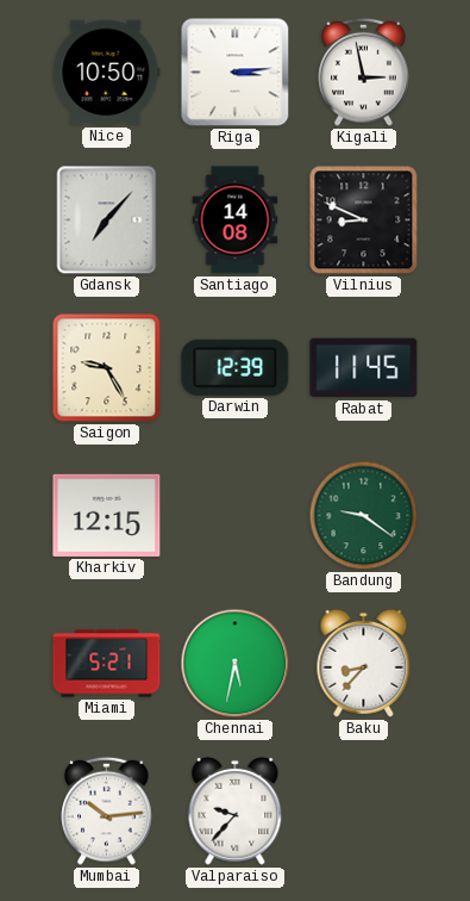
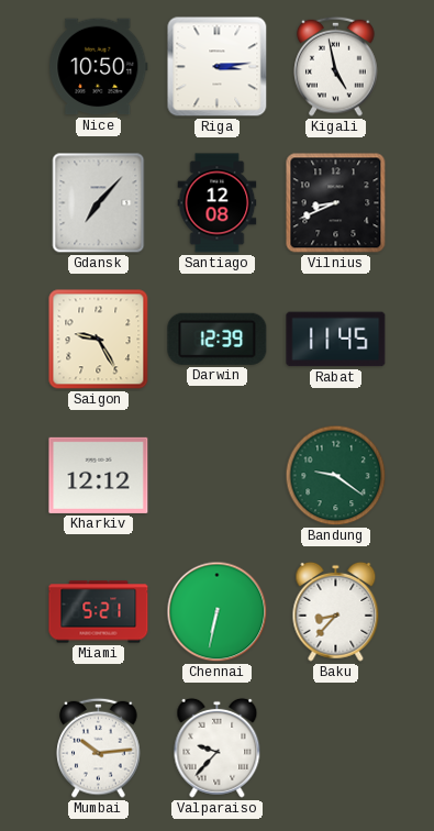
Kigali: 2:58 -> 4:58
Santiago: 14:08 -> 12:08
Vilnius: 8:49 -> 8:41
Kharkiv: 12:15 -> 12:12
Chennai: 5:32 -> 6:32
